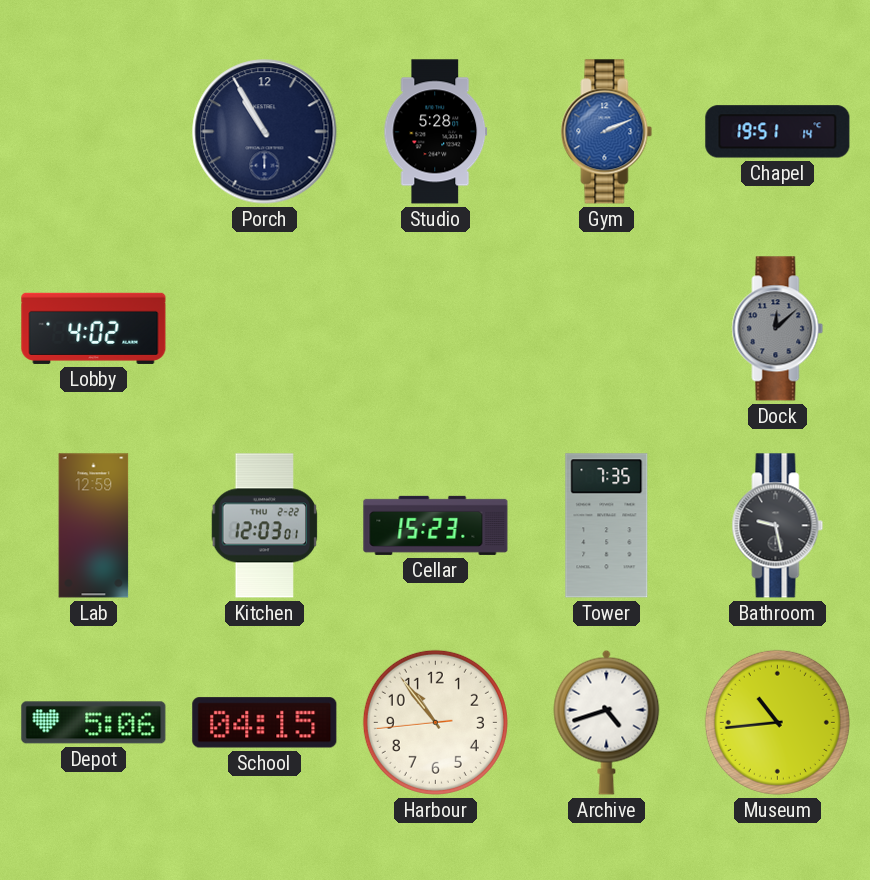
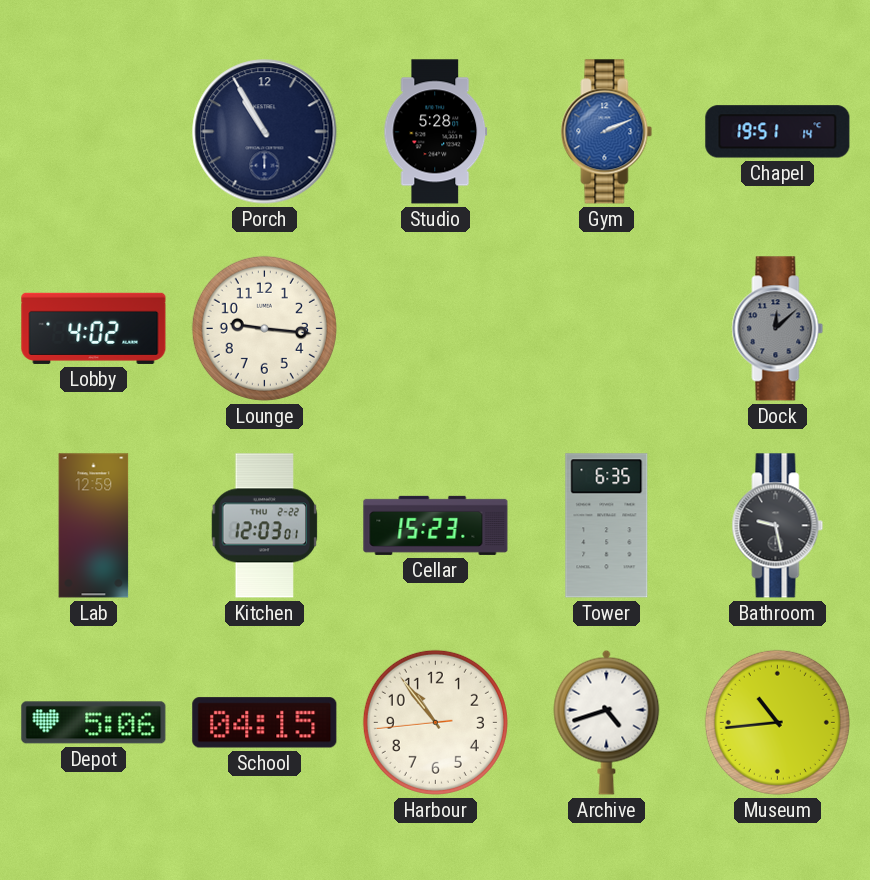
Lounge: none -> 9:16
Tower: 7:35 -> 6:35
